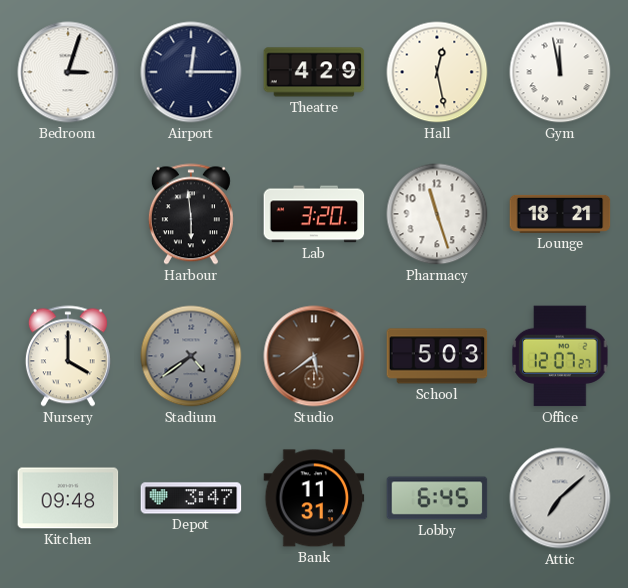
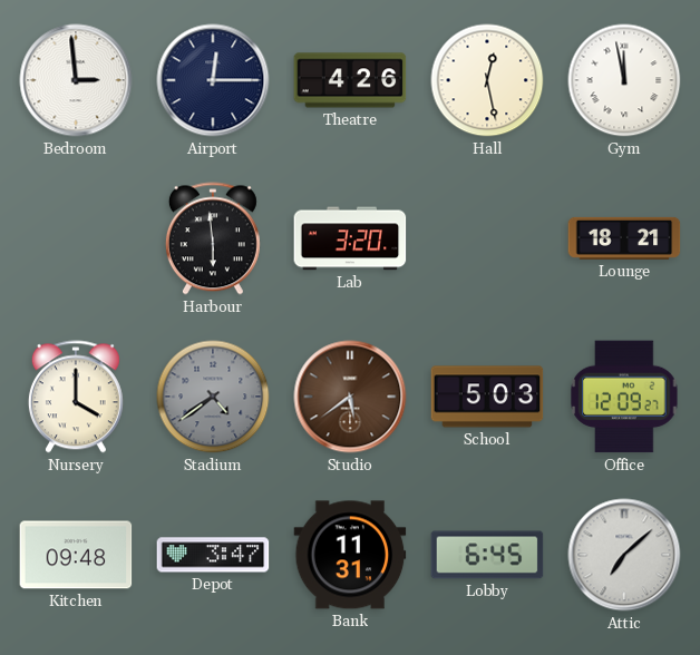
Bedroom: 3:03 -> 2:59
Theatre: 4:29 -> 4:26
Pharmacy: 11:27 -> none
Office: 12:07 -> 12:09
